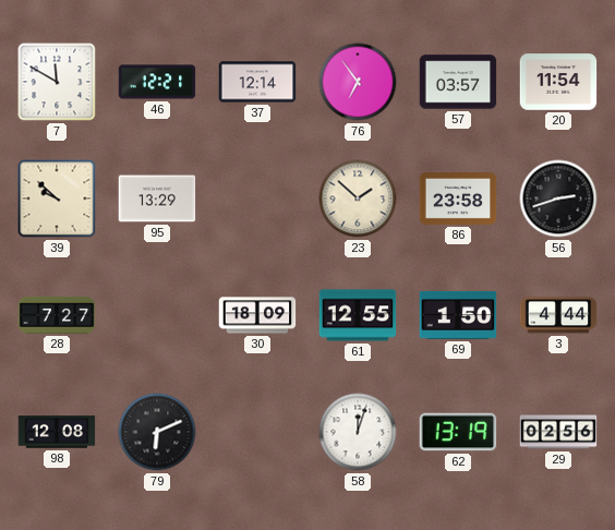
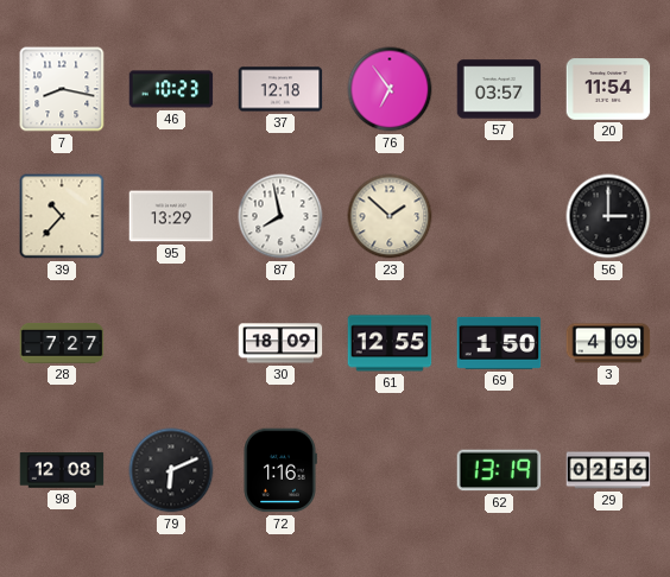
7: 11:50 -> 8:17
46: 12:21 -> 10:23
37: 12:14 -> 12:18
39: 9:52 -> 10:37
87: none -> 7:58
86: 23:58 -> none
56: 2:42 -> 3:00
3: 4:44 -> 4:09
72: none -> 1:16
58: 12:03 -> none
